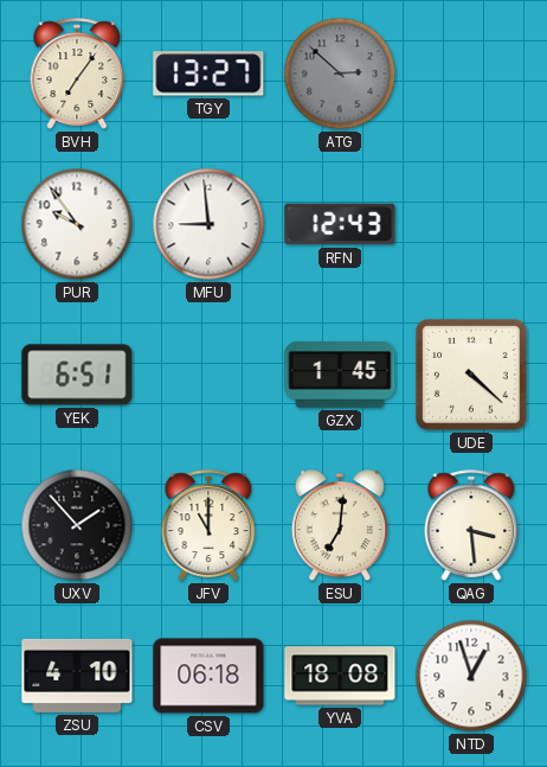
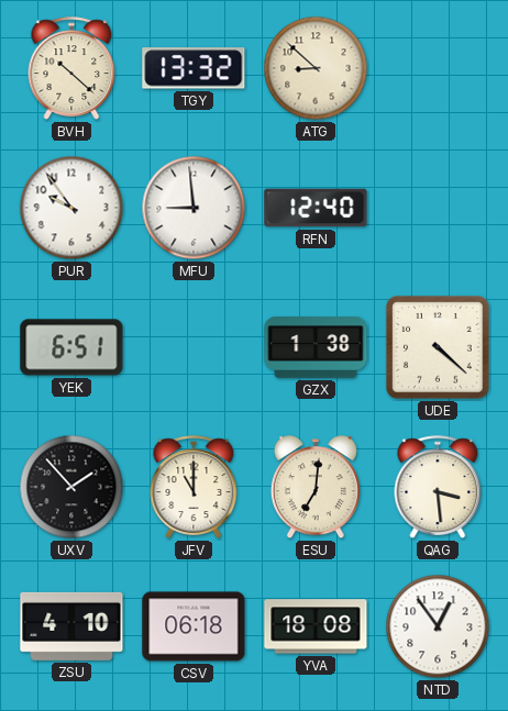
BVH: 7:06 -> 10:22
TGY: 13:27 -> 13:32
ATG: 2:52 -> 8:52
ATG dial: grey -> cream
RFN: 12:43 -> 12:40
GZX: 1:45 -> 1:38
NTD: 12:57 -> 12:54
